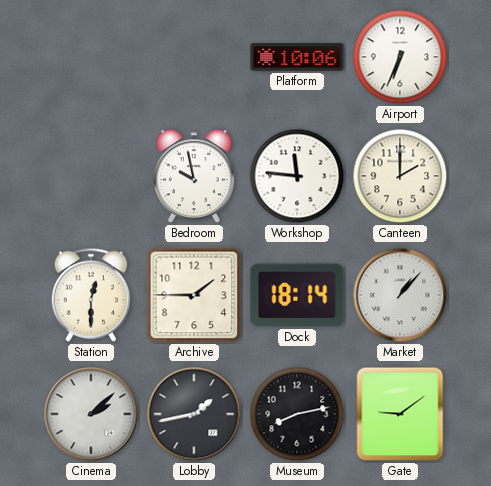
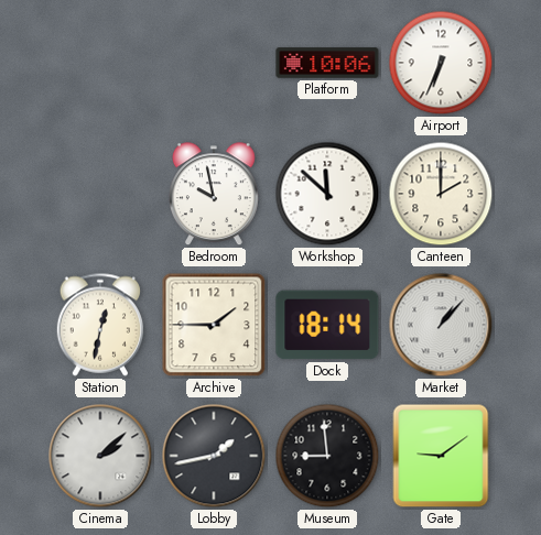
Workshop: 11:46 -> 11:52
Station: 12:30 -> 12:32
Museum: 8:13 -> 8:59
